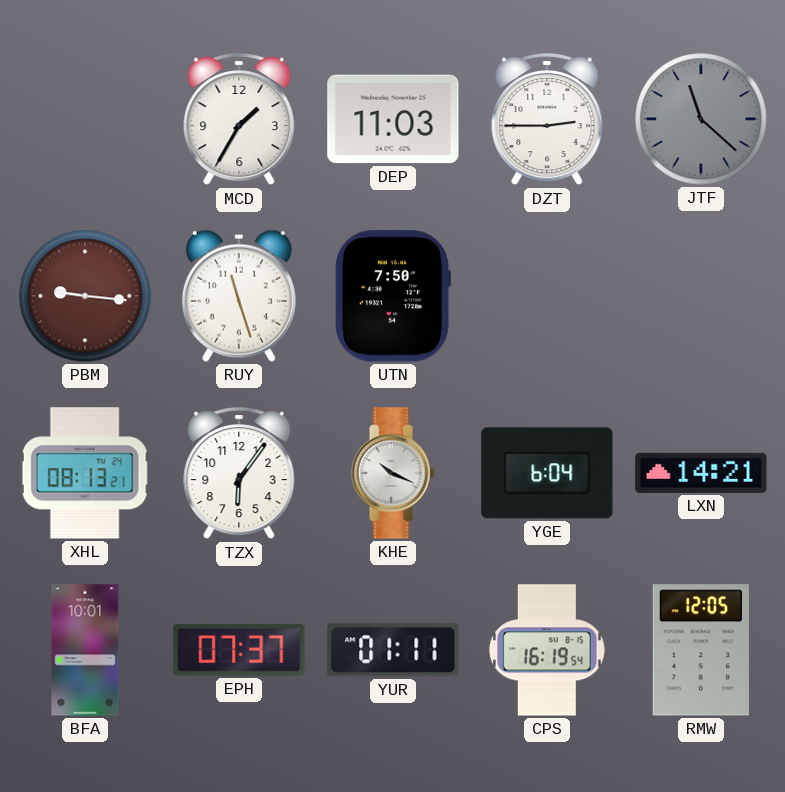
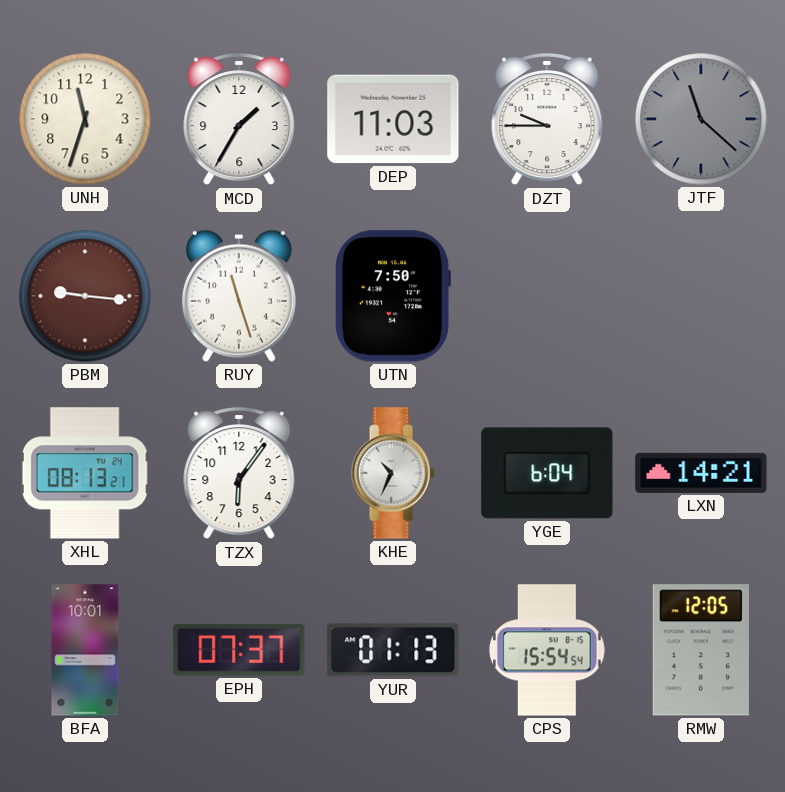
UNH: none -> 11:33
DZT: 2:45 -> 9:45
KHE: 10:19 -> 10:34
YUR: 01:11 -> 01:13
CPS: 16:19 -> 15:54
